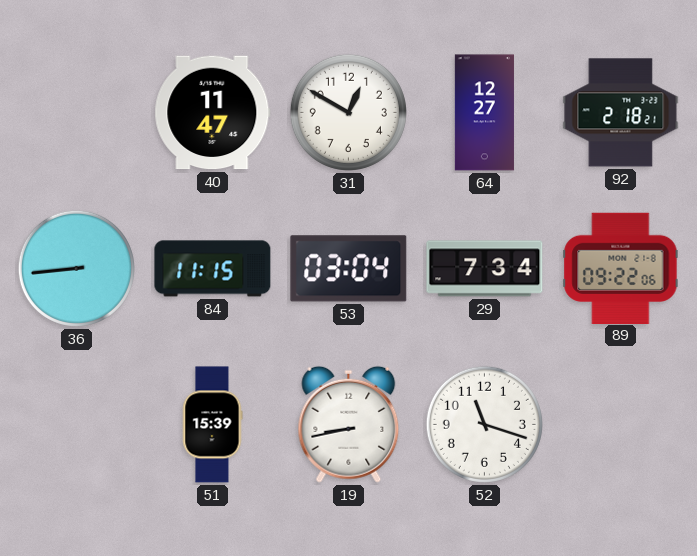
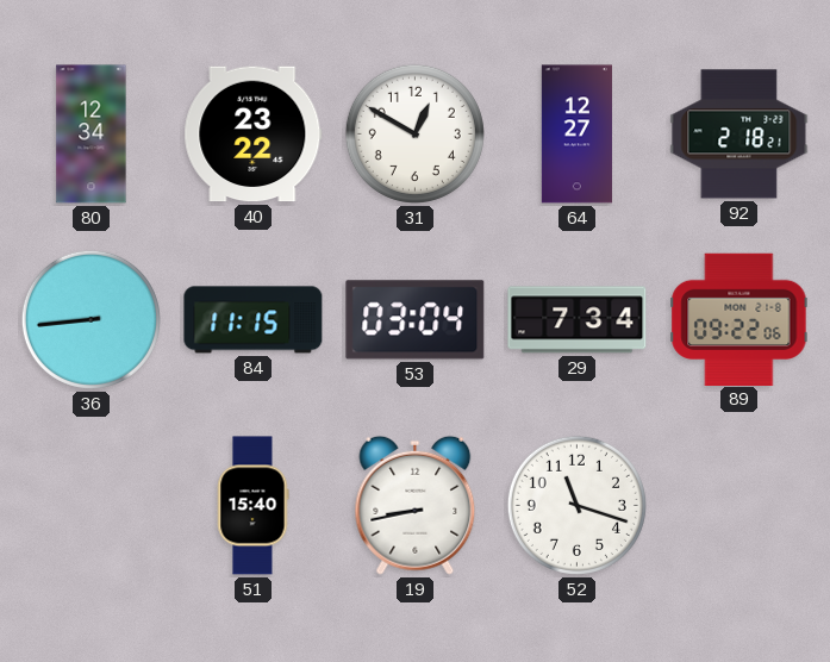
80: none -> 12:34
40: 11:47 -> 23:22
51: 15:39 -> 15:40
